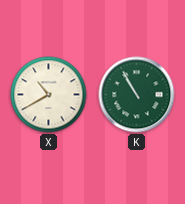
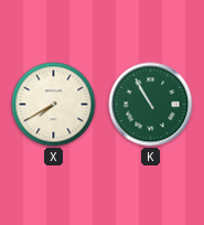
X: 10:40 -> 7:40
